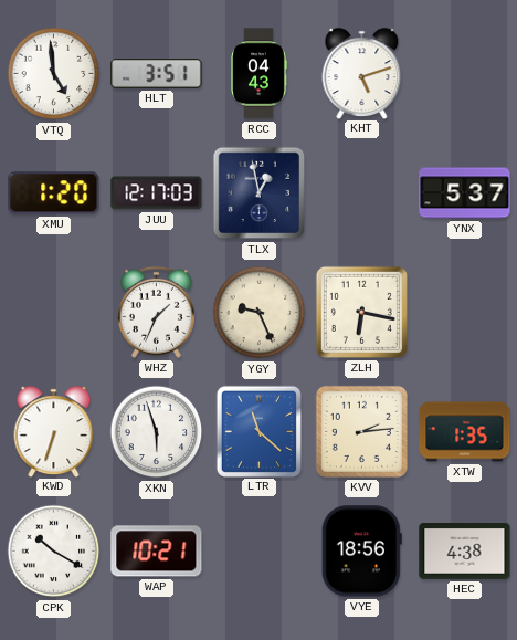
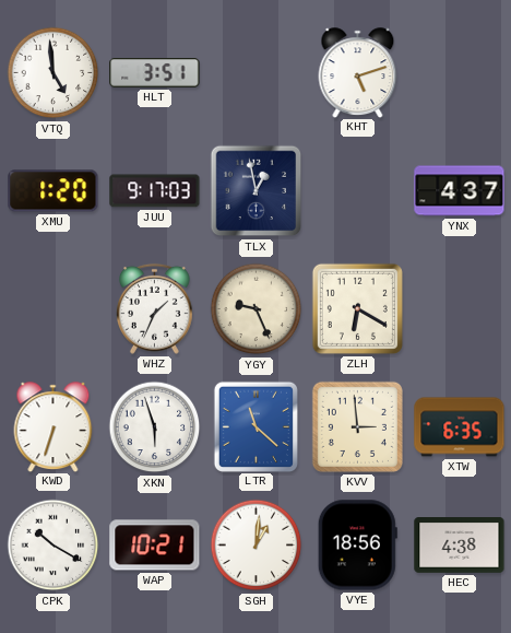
RCC: 04:43 -> none
JUU: 12:17 -> 9:17
YNX: 5:37 -> 4:37
ZLH: 6:17 -> 6:20
KVV: 2:14 -> 2:59
XTW: 1:35 -> 6:35
SGH: none -> 1:01
